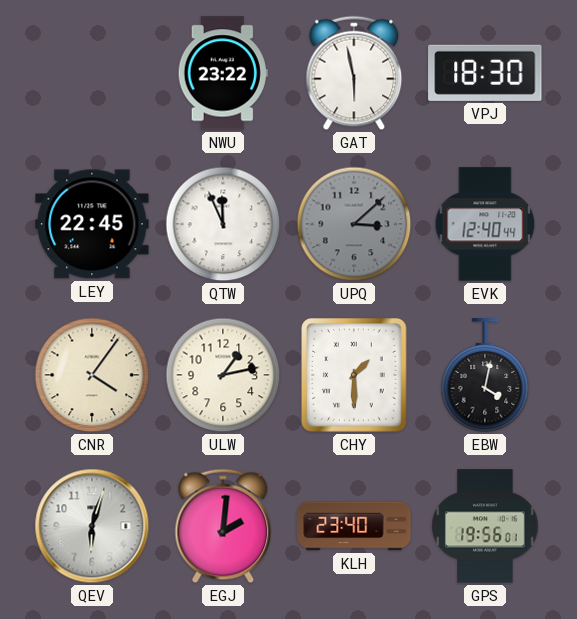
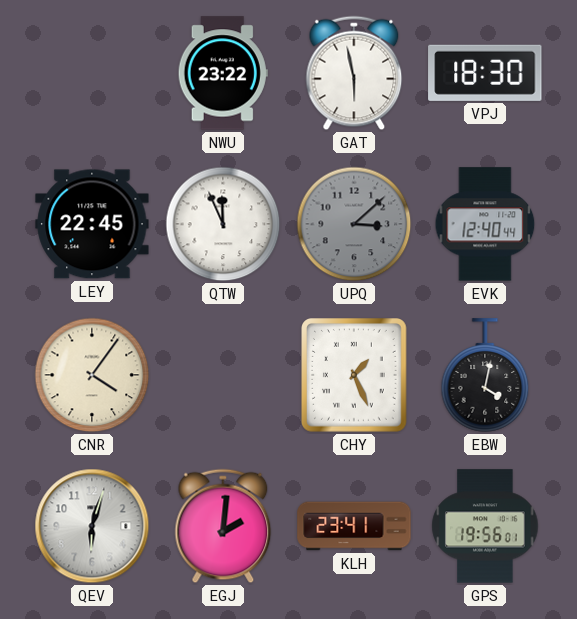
ULW: 1:13 -> none
CHY: 1:30 -> 1:26
KLH: 23:40 -> 23:41
